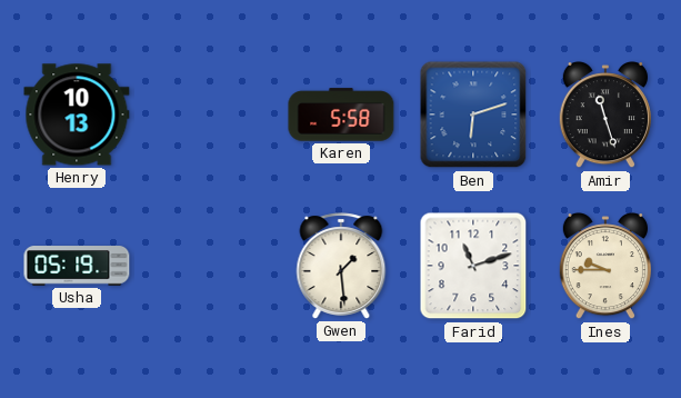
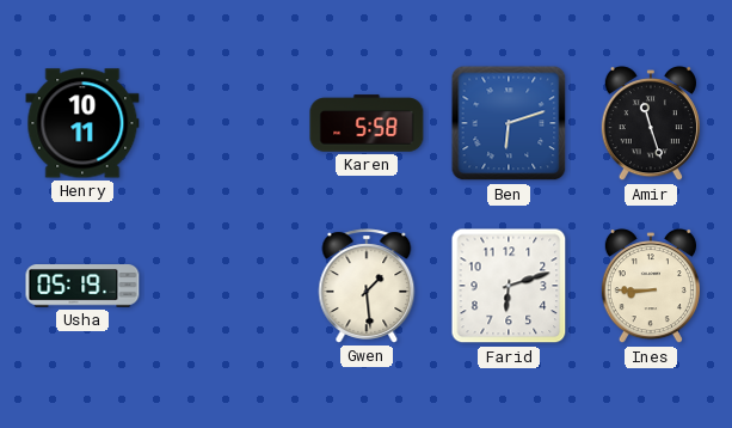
Henry: 10:13 -> 10:11
Farid: 11:12 -> 6:12
Ines: 9:45 -> 8:45
